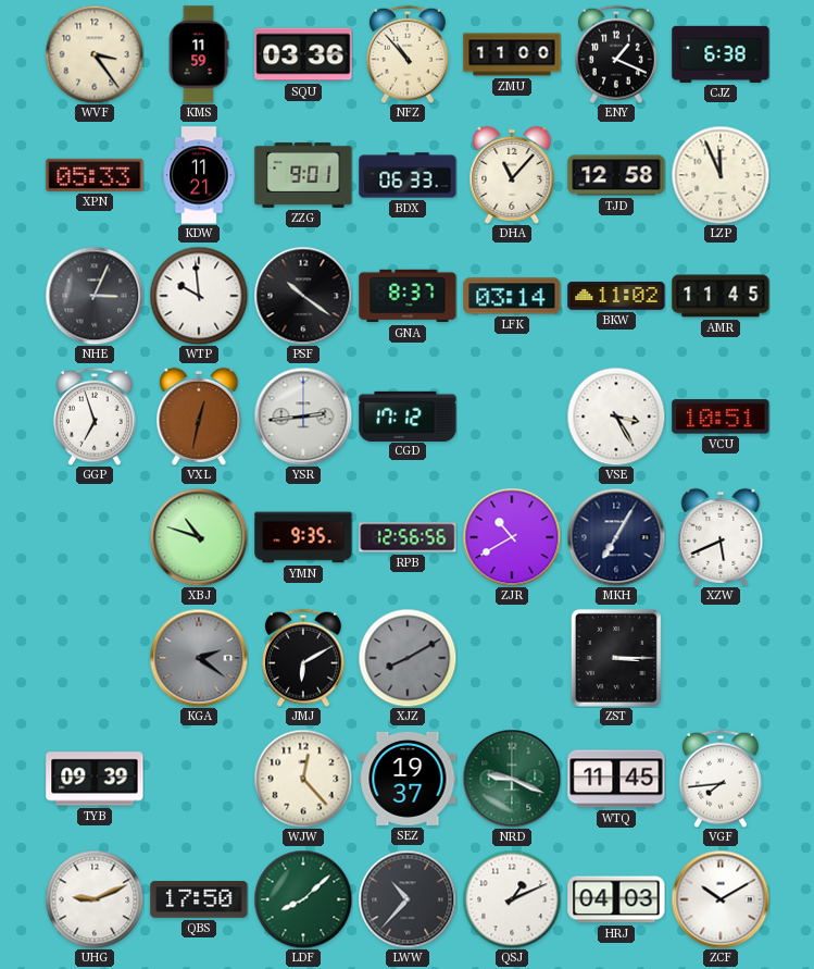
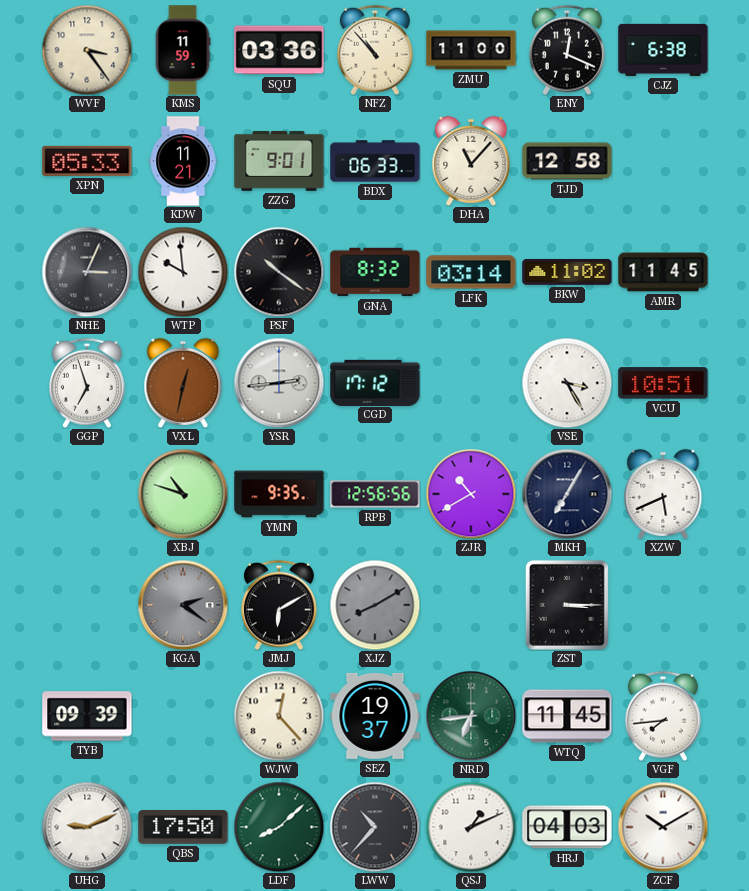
ENY: 1:19 -> 12:19
LZP: 11:56 -> none
GNA: 8:37 -> 8:32
NRD: 9:19 -> 6:44
